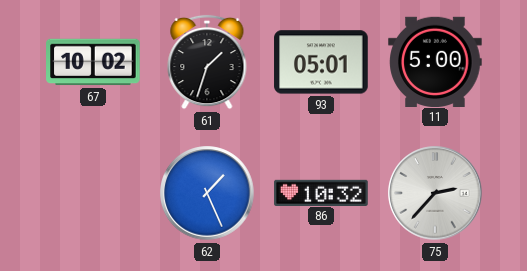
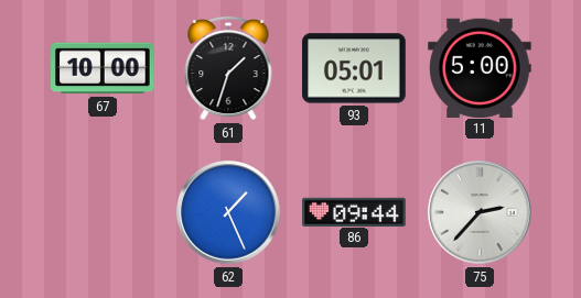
67: 10:02 -> 10:00
86: 10:32 -> 09:44
